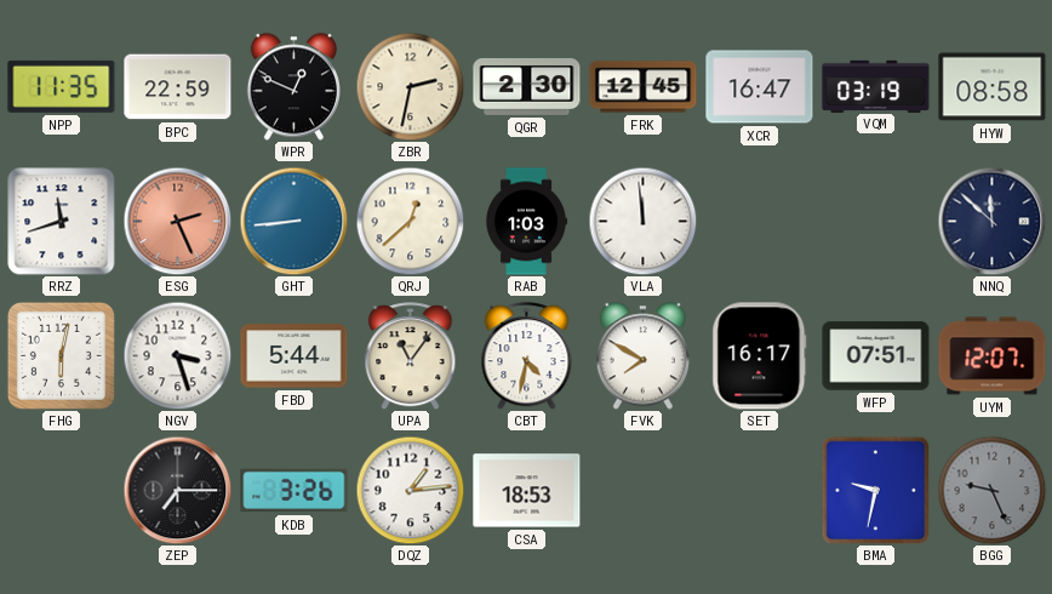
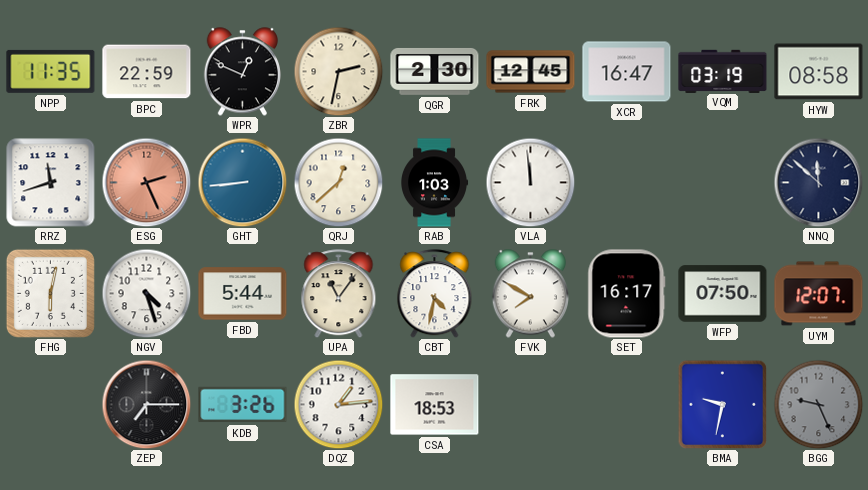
NGV: 3:27 -> 4:27
WFP: 07:51 -> 07:50
